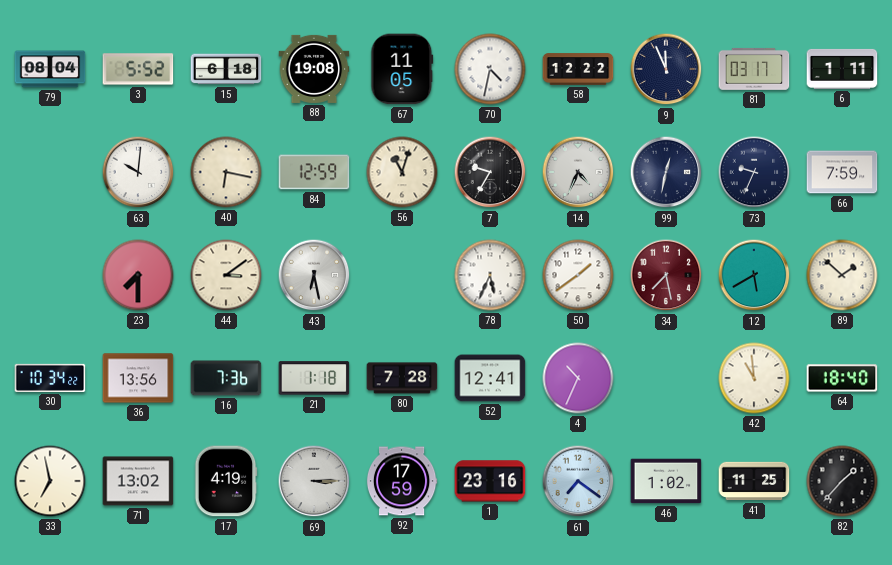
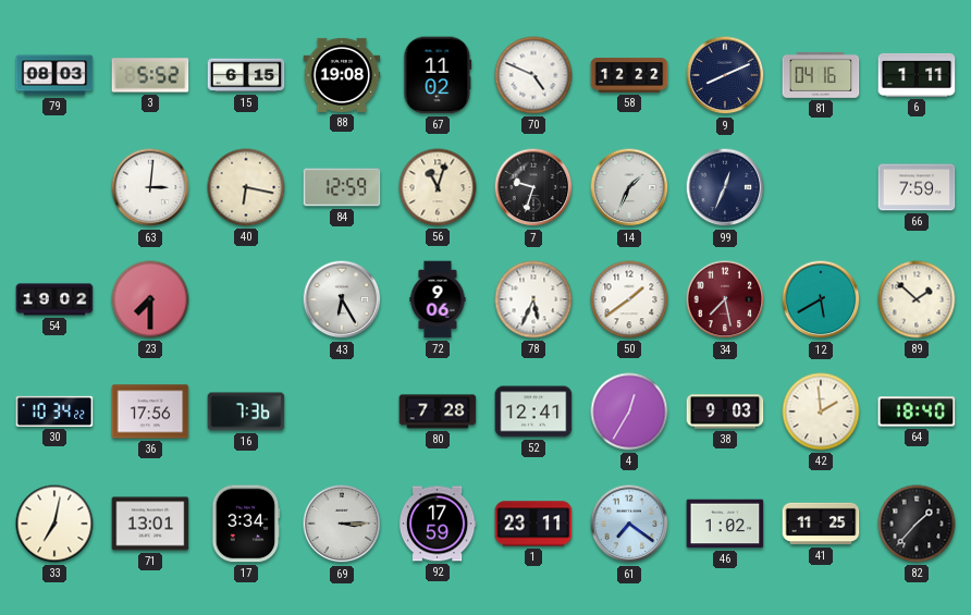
79: 08:04 -> 08:03
15: 6:18 -> 6:15
67: 11:05 -> 11:02
70: 4:32 -> 4:49
9: 11:56 -> 8:11
81: 03:17 -> 04:16
63: 10:01 -> 3:01
7: 9:35 -> 9:33
14: 4:34 -> 1:34
99: 12:32 -> 12:34
73: 9:34 -> none
54: none -> 19:02
44: 3:09 -> none
43: 6:28 -> 6:25
72: none -> 9:06
36: 13:56 -> 17:56
21: 1:18 -> none
4: 10:34 -> 12:35
38: none -> 9:03
42: 10:59 -> 1:59
33: 6:58 -> 7:02
71: 13:02 -> 13:01
17: 4:19 -> 3:34
1: 23:16 -> 23:11
